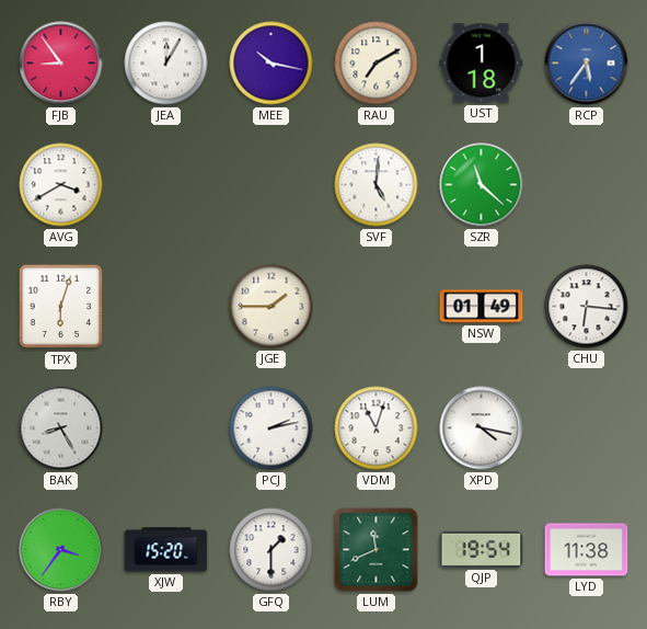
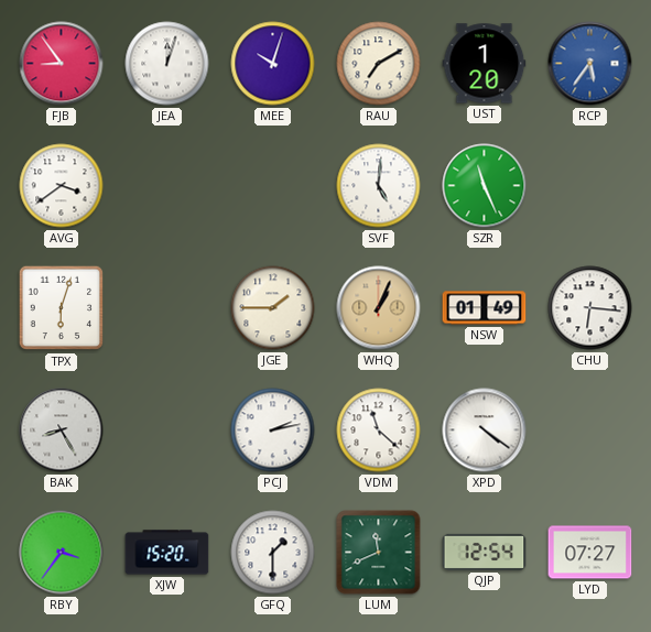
JEA: 12:05 -> 12:03
MEE: 10:17 -> 10:03
UST: 1:18 -> 1:20
AVG: 3:40 -> 3:39
SZR: 11:22 -> 11:26
WHQ: none -> 1:04
VDM: 11:03 -> 11:22
XPD: 4:17 -> 4:21
QJP: 19:54 -> 12:54
LYD: 11:38 -> 07:27
